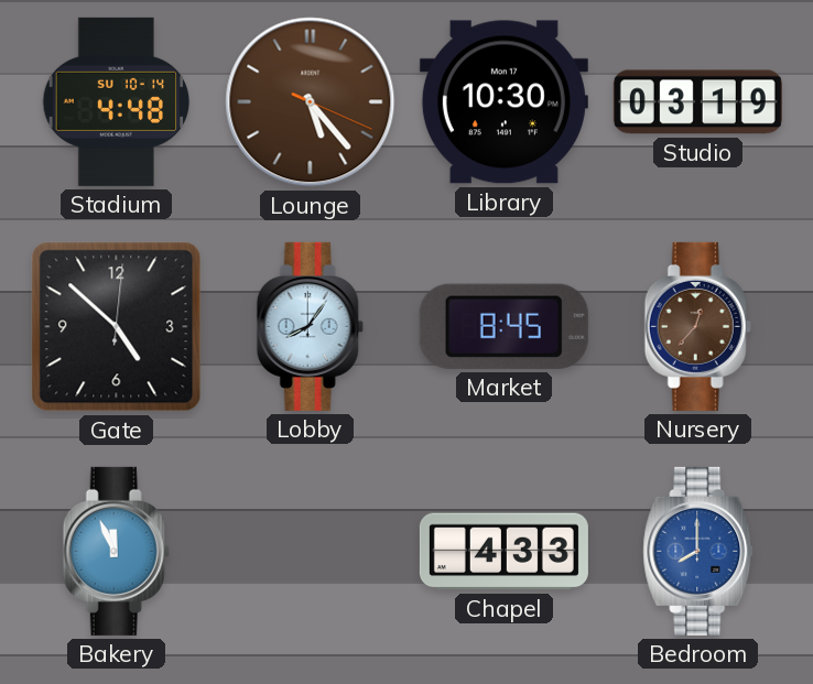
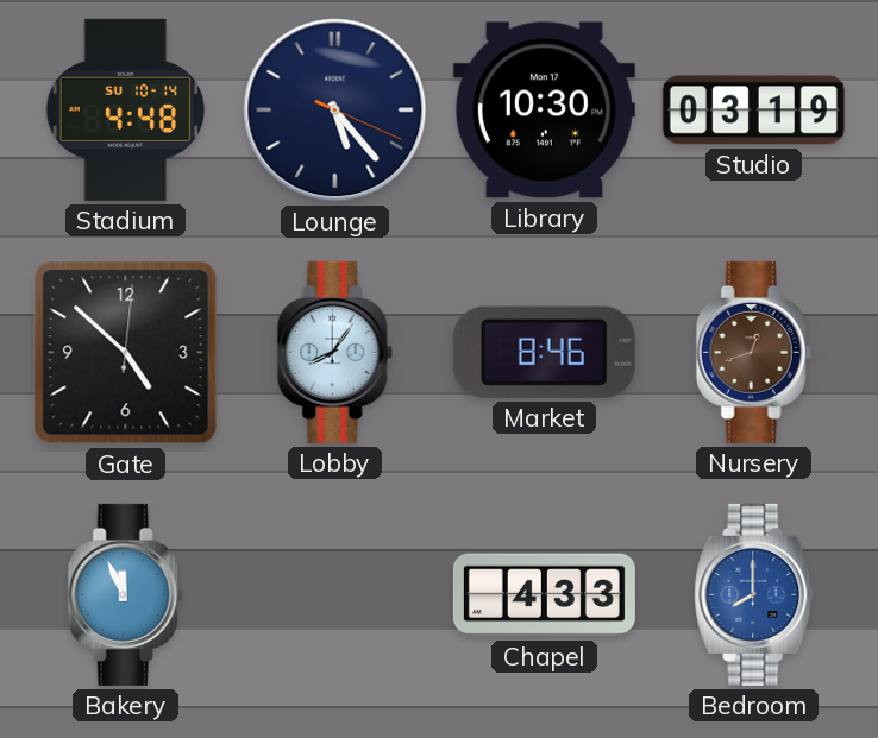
Lounge dial: brown -> navy
Market: 8:45 -> 8:46
Nursery: 12:37 -> 12:42
